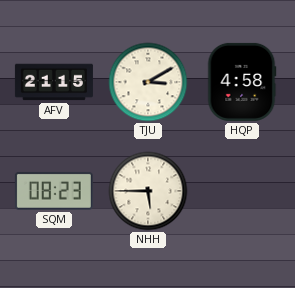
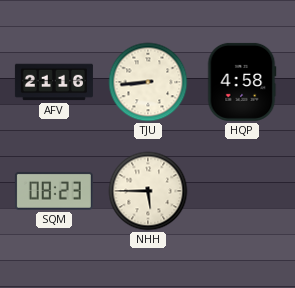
AFV: 21:15 -> 21:16
TJU: 3:10 -> 8:44
